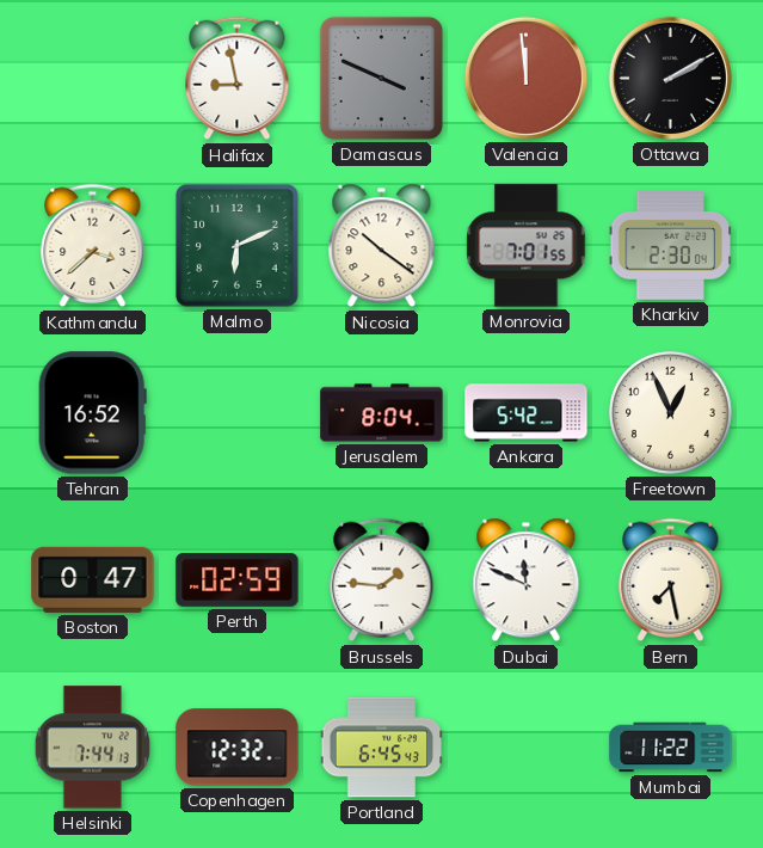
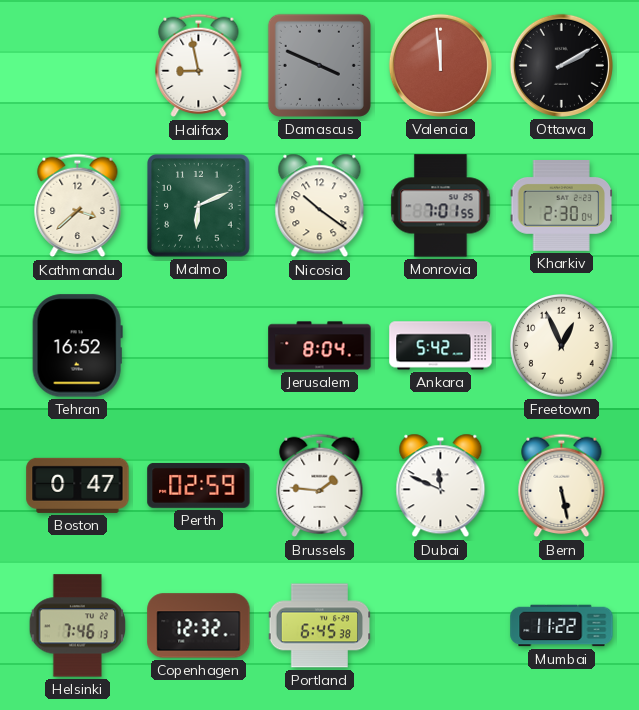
Bern: 7:28 -> 5:28
Helsinki: 7:44 -> 7:46
Portland: 6:45:43 -> 6:45:38
